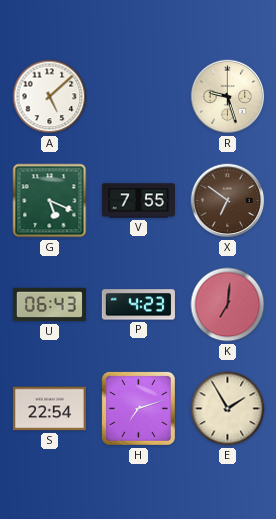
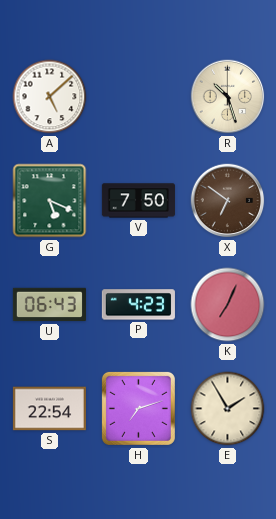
R: 9:27 -> 10:27
V: 7:55 -> 7:50
K: 7:01 -> 7:04
